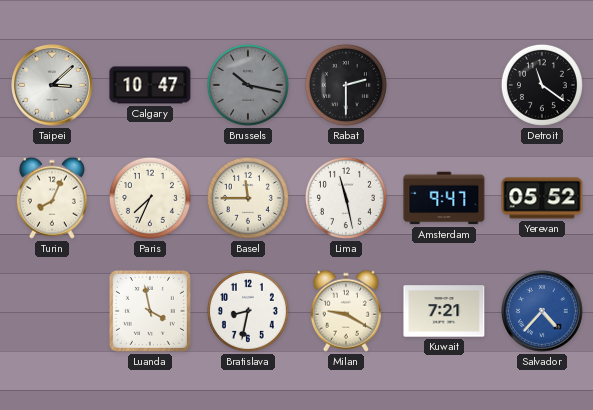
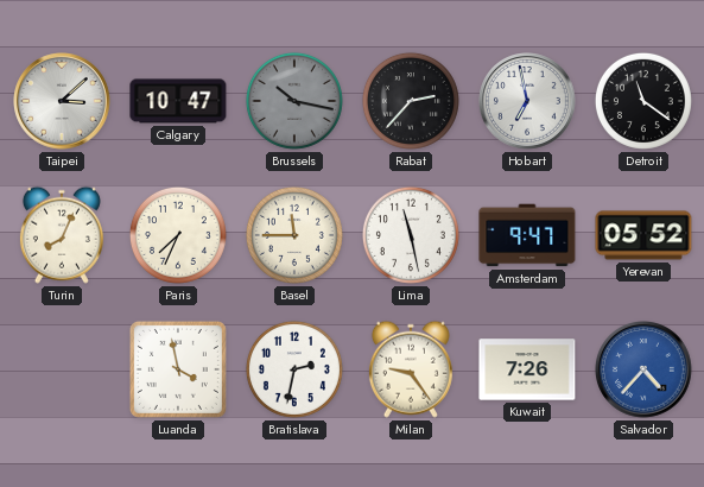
Rabat: 2:30 -> 2:37
Hobart: none -> 6:58
Bratislava: 8:32 -> 2:32
Milan: 9:20 -> 9:24
Kuwait: 7:21 -> 7:26
